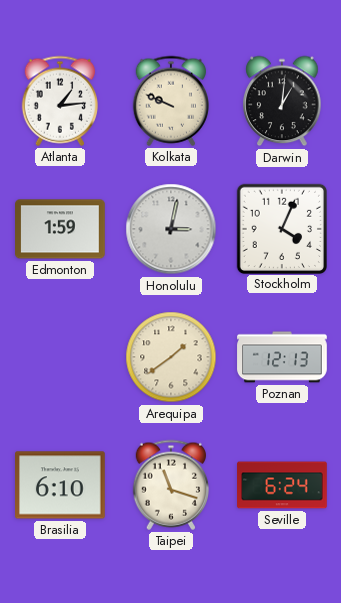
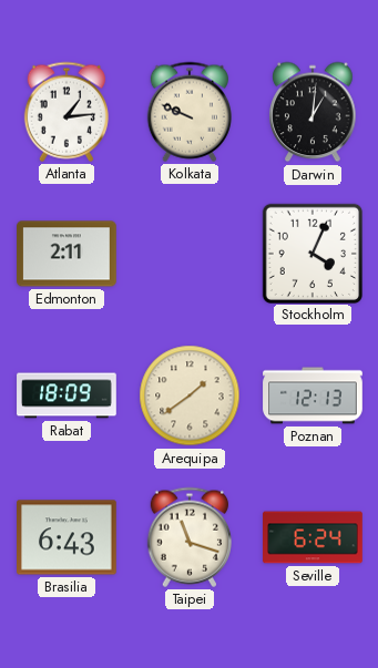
Edmonton: 1:59 -> 2:11
Honolulu: 3:02 -> none
Rabat: none -> 18:09
Brasilia: 6:10 -> 6:43
